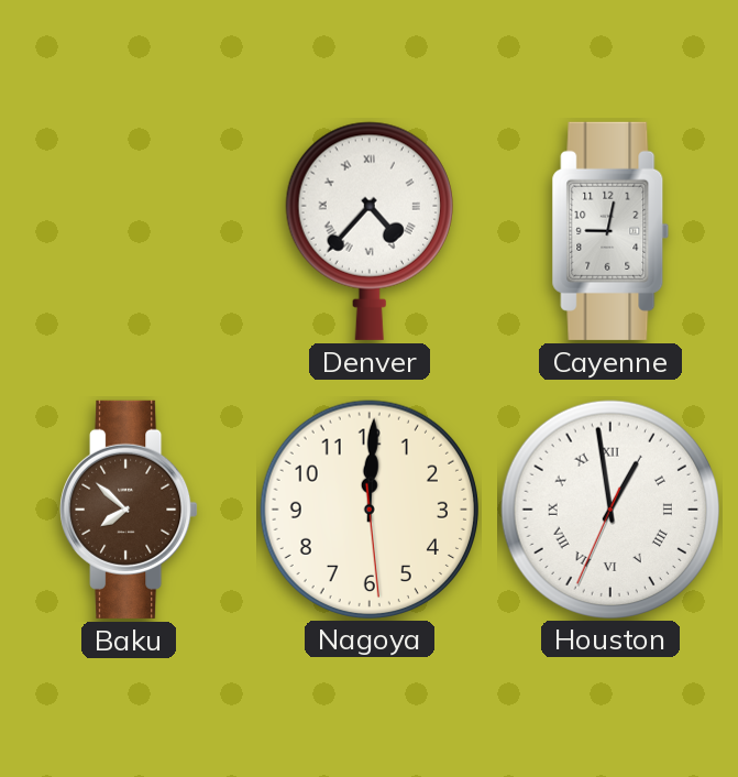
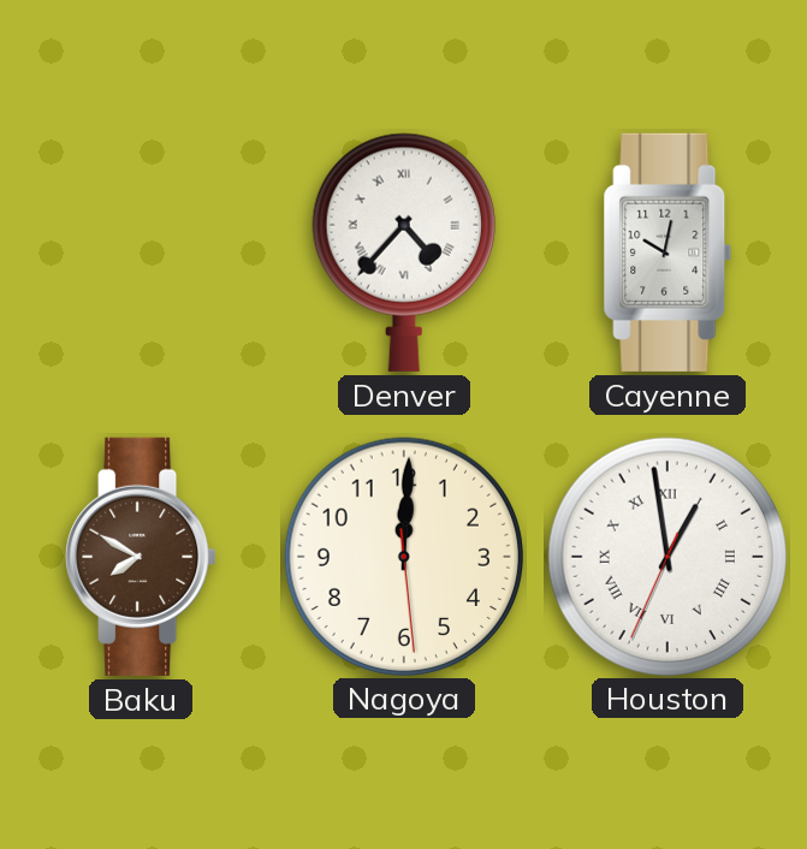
Cayenne: 9:02 -> 10:02
Baku: 7:52 -> 7:50
